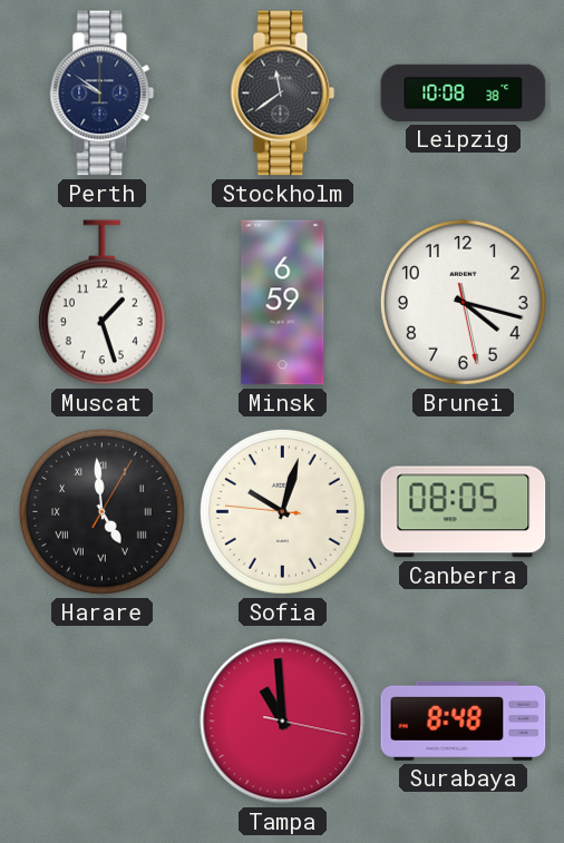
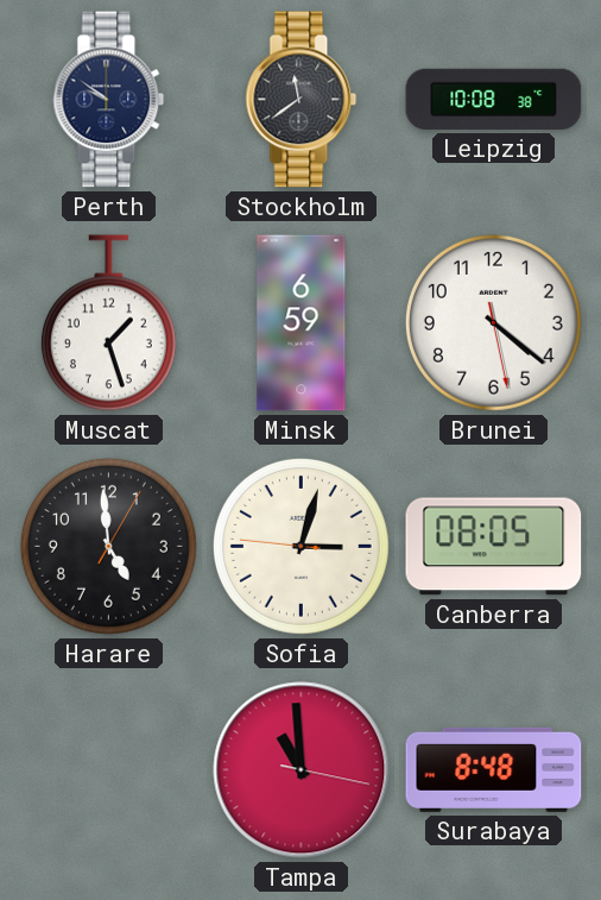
Brunei: 4:17 -> 4:21
Harare numerals: Roman -> Arabic
Sofia: 10:02 -> 3:02
